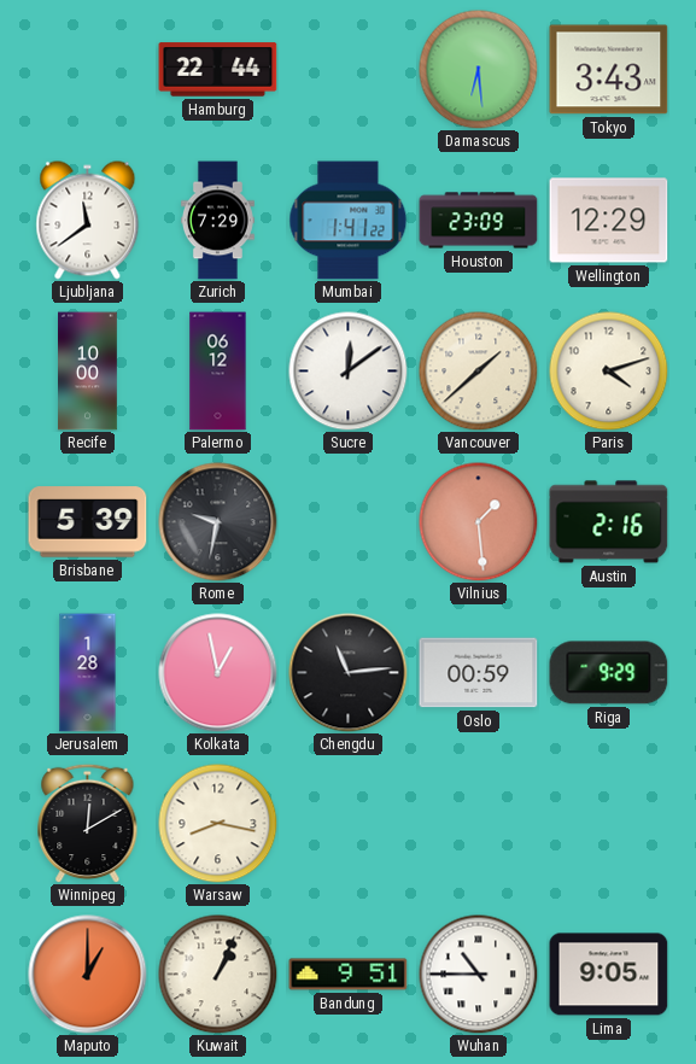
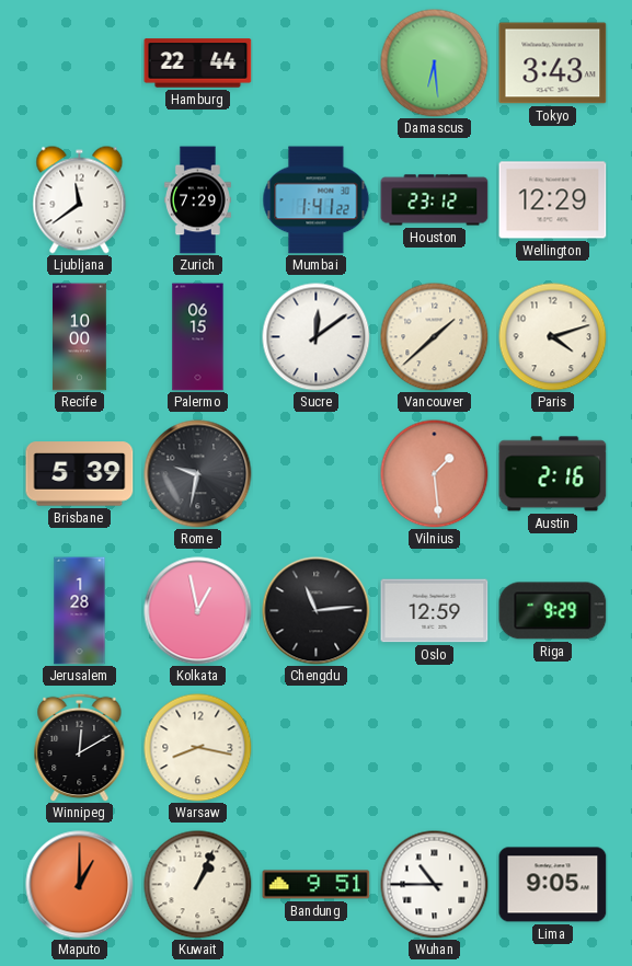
Houston: 23:09 -> 23:12
Palermo: 06:12 -> 06:15
Oslo: 00:59 -> 12:59
